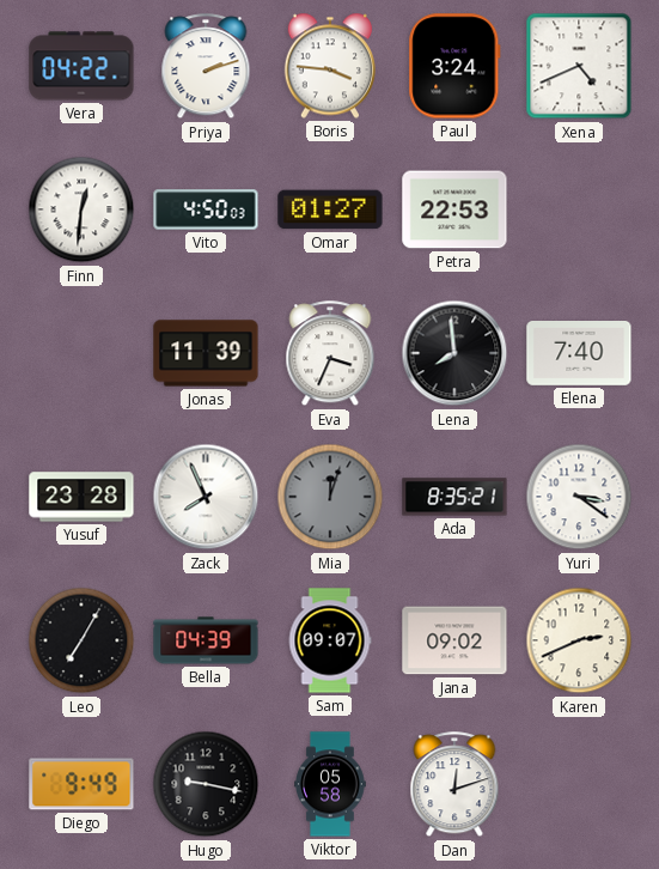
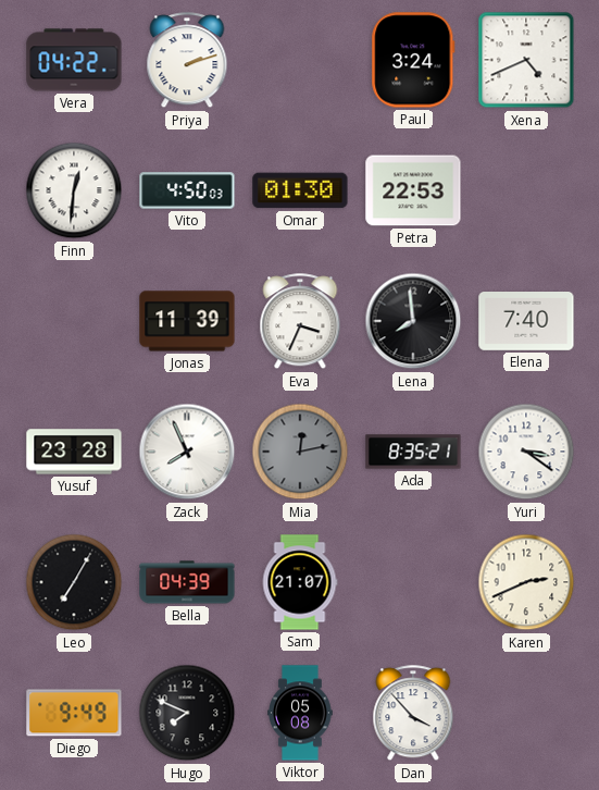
Boris: 3:46 -> none
Omar: 01:27 -> 01:30
Mia: 12:03 -> 12:13
Sam: 09:07 -> 21:07
Jana: 09:02 -> none
Hugo: 9:17 -> 7:49
Viktor: 05:58 -> 05:08
Dan: 12:12 -> 3:53
